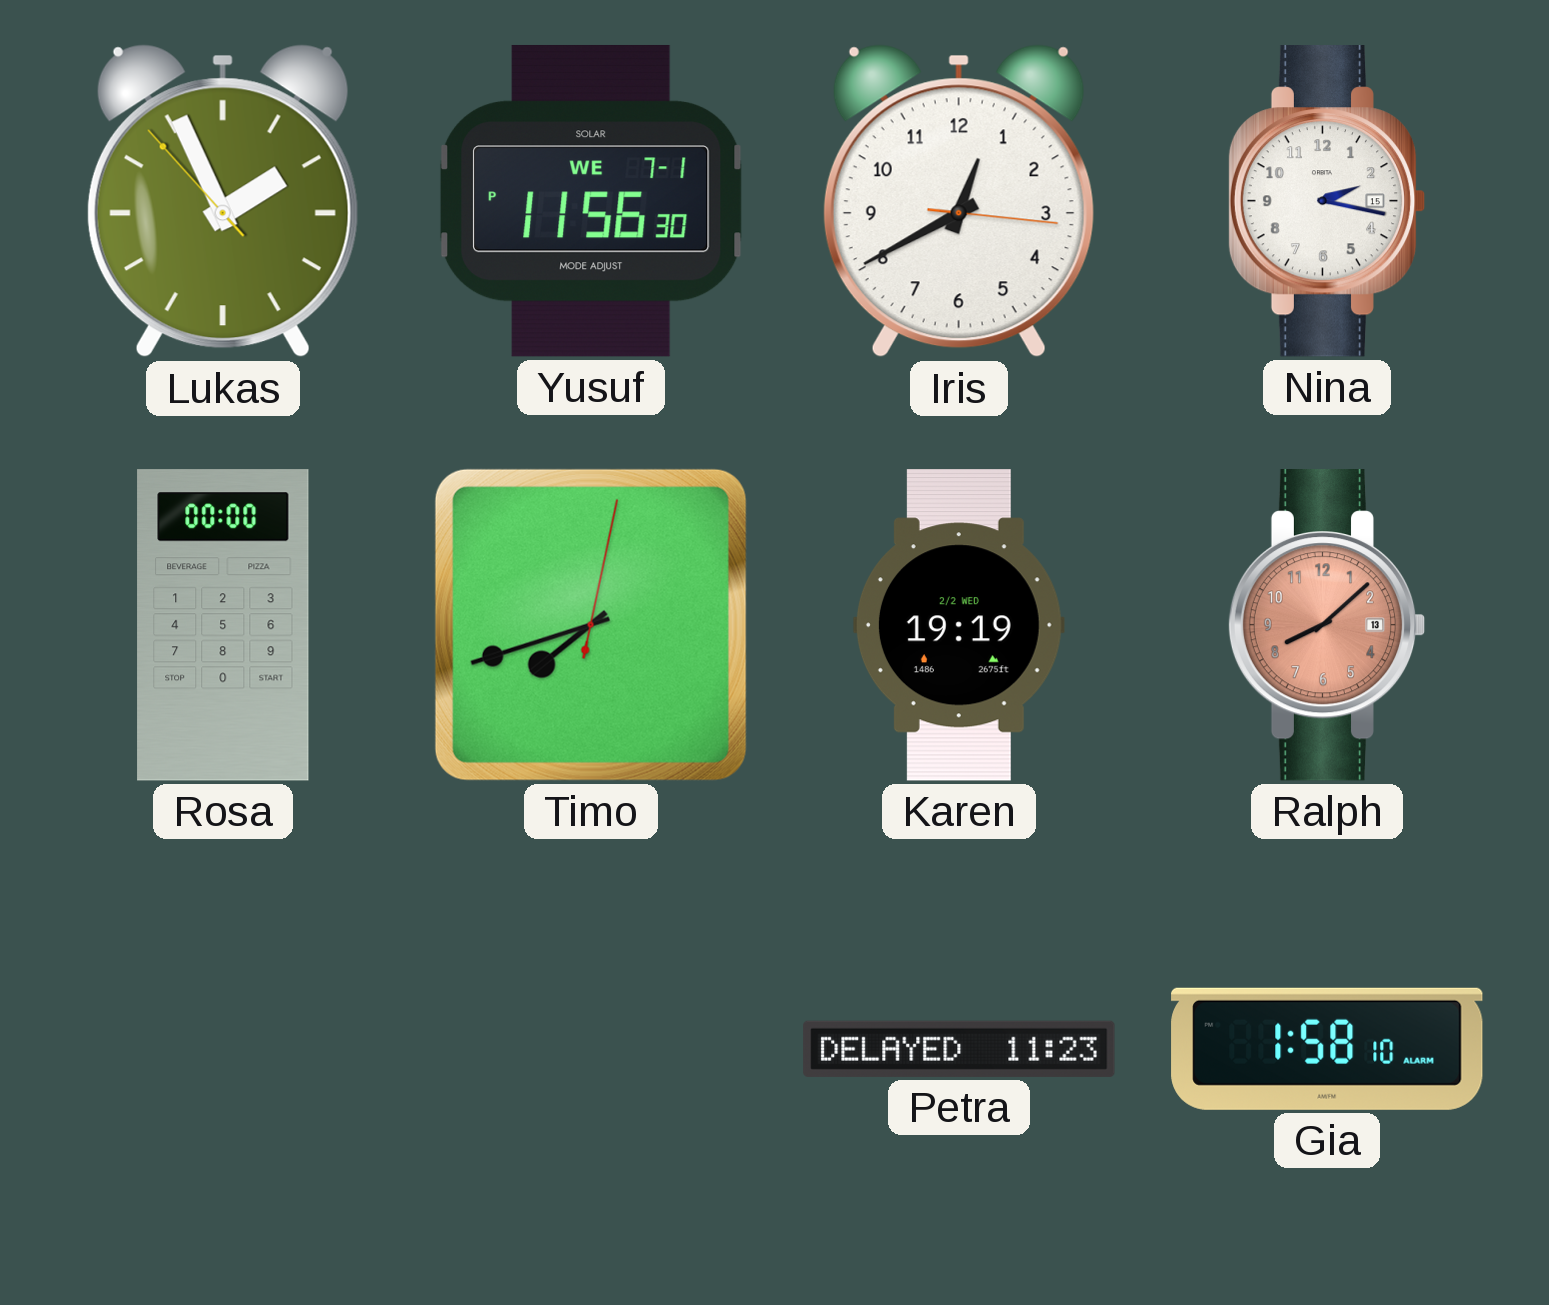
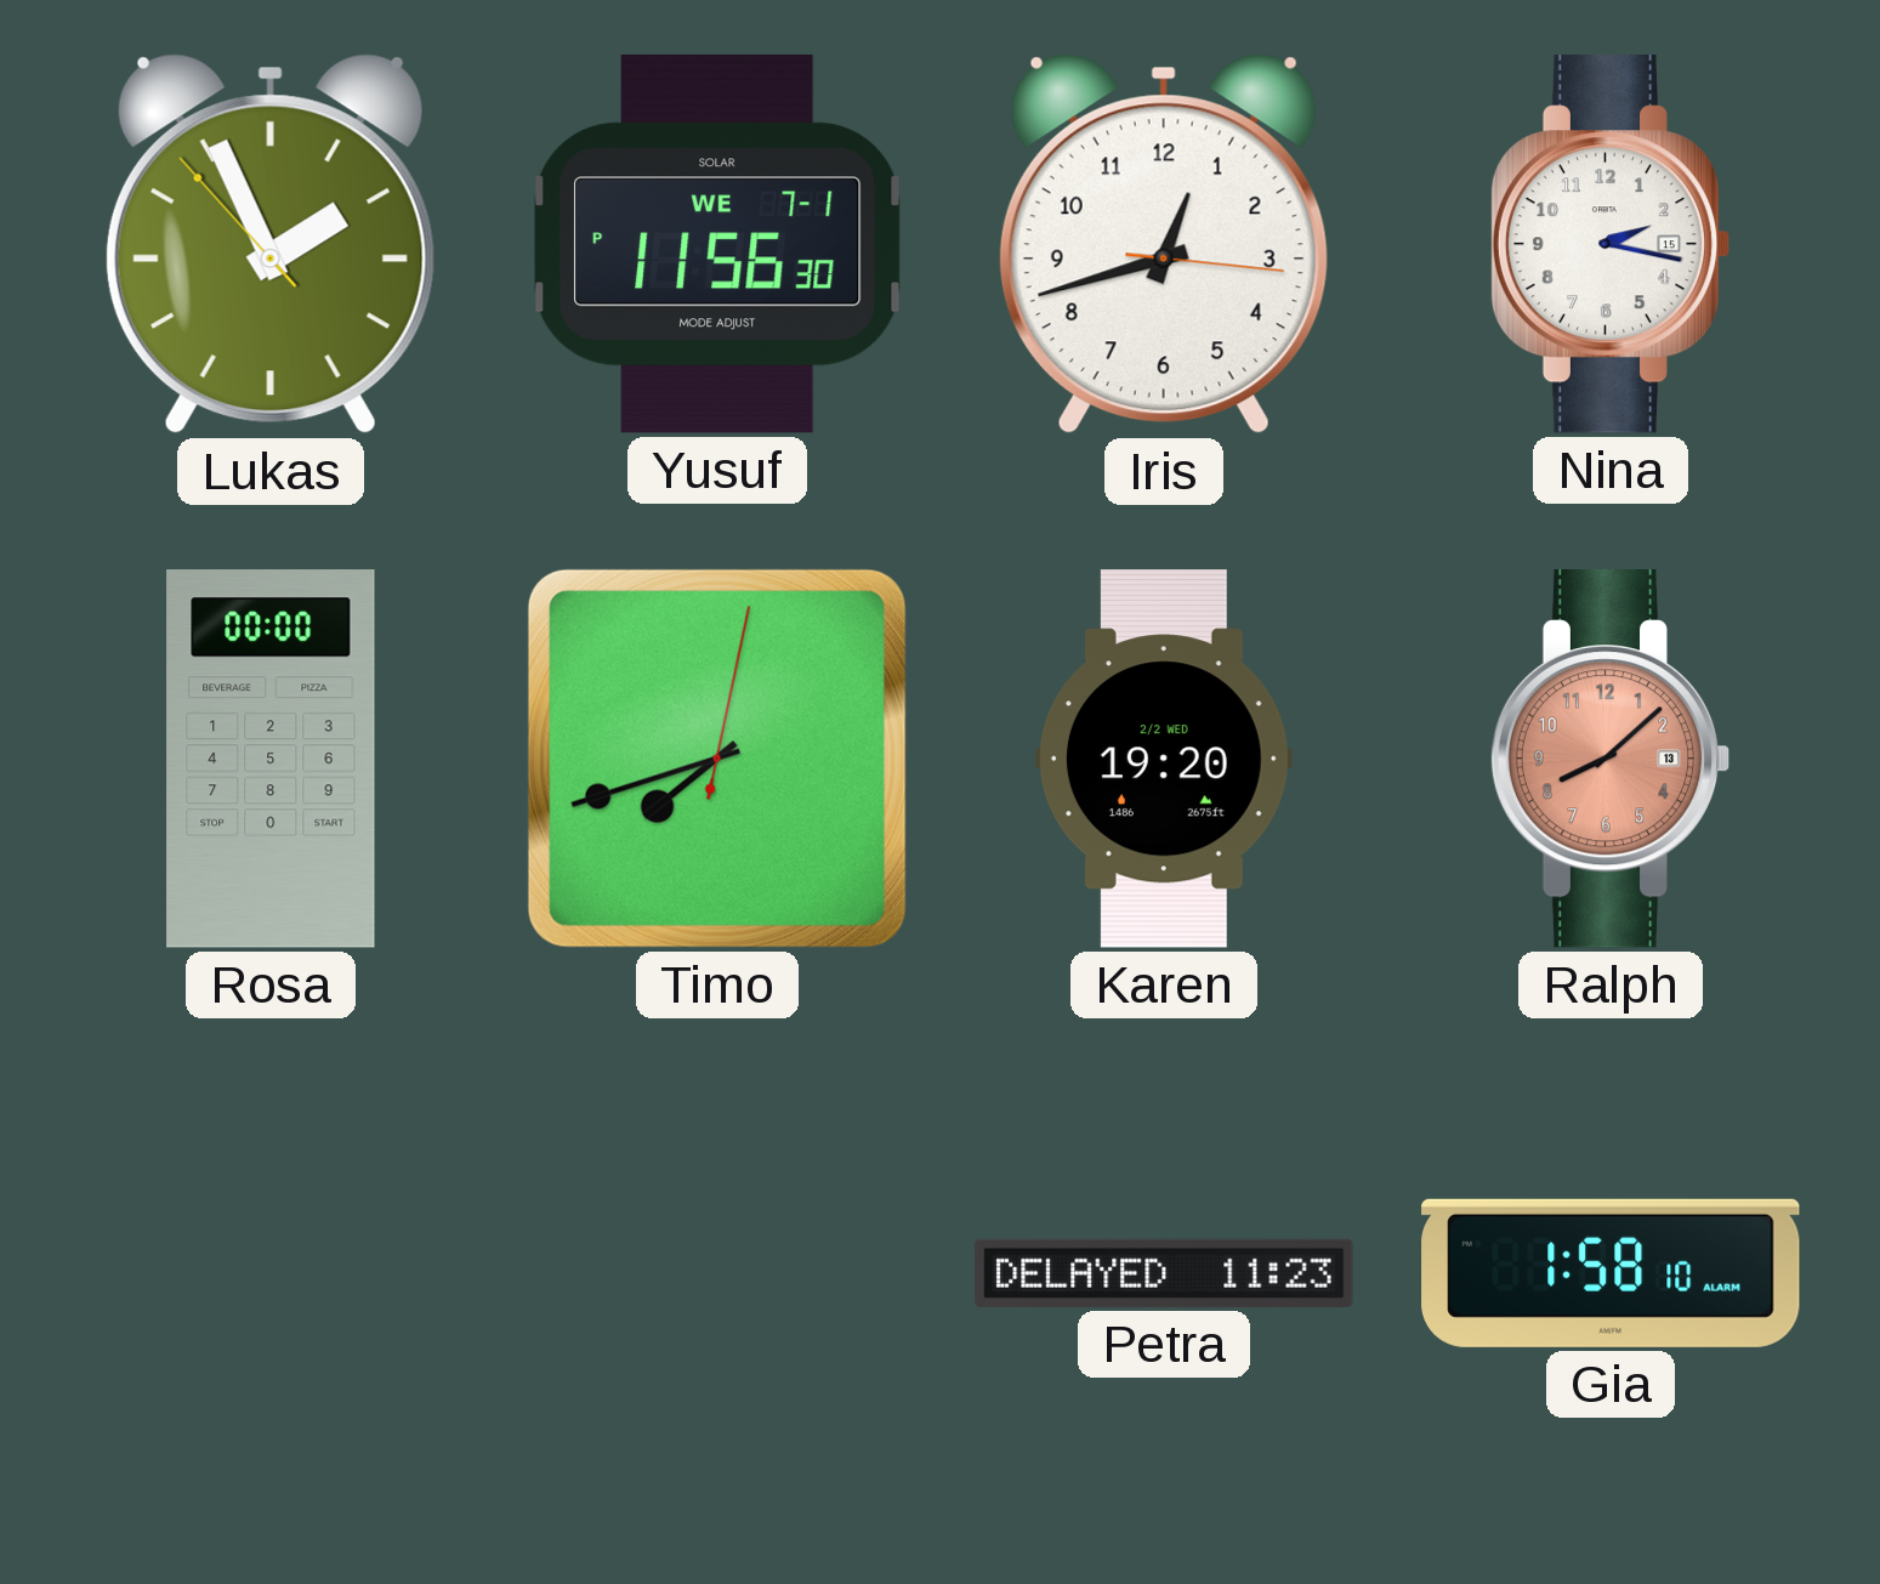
Iris: 12:40 -> 12:42
Karen: 19:19 -> 19:20
